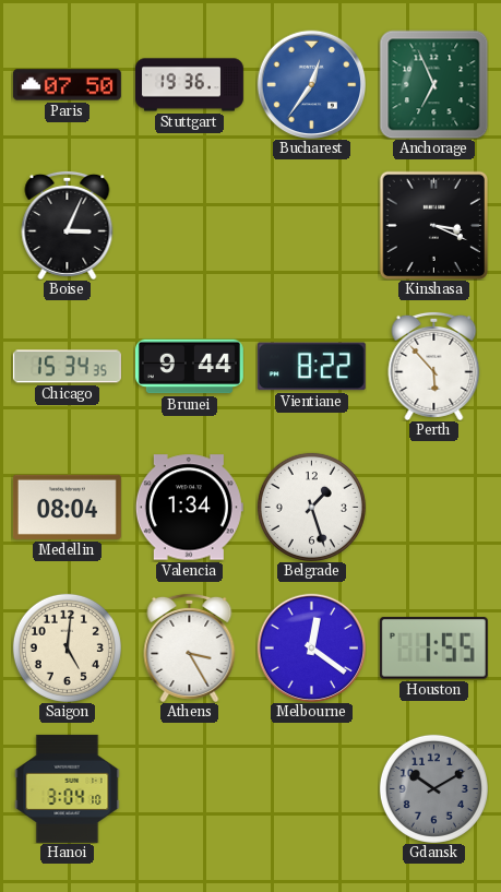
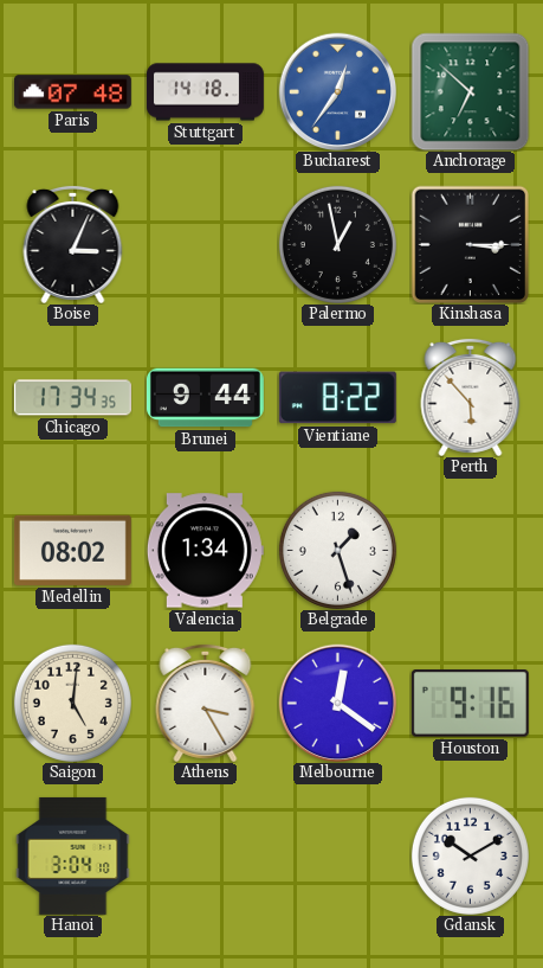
Paris: 07:50 -> 07:48
Stuttgart: 19:36 -> 14:18
Anchorage: 6:56 -> 6:52
Palermo: none -> 12:58
Kinshasa: 3:19 -> 3:15
Chicago: 15:34 -> 17:34
Medellin: 08:04 -> 08:02
Houston: 1:55 -> 9:16
Gdansk dial: grey -> white
